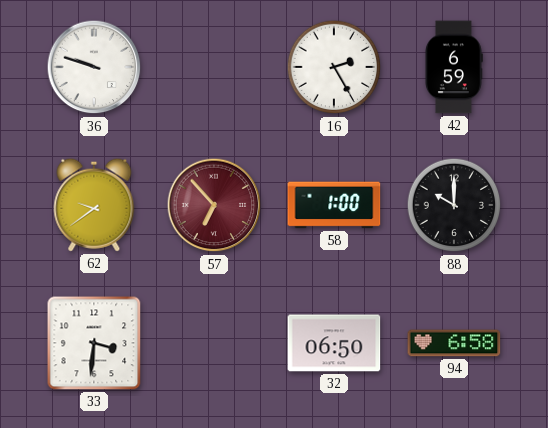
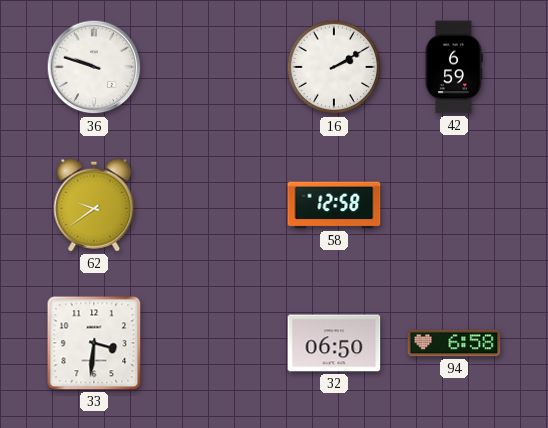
16: 2:25 -> 2:10
57: 6:53 -> none
58: 1:00 -> 12:58
88: 10:00 -> none
